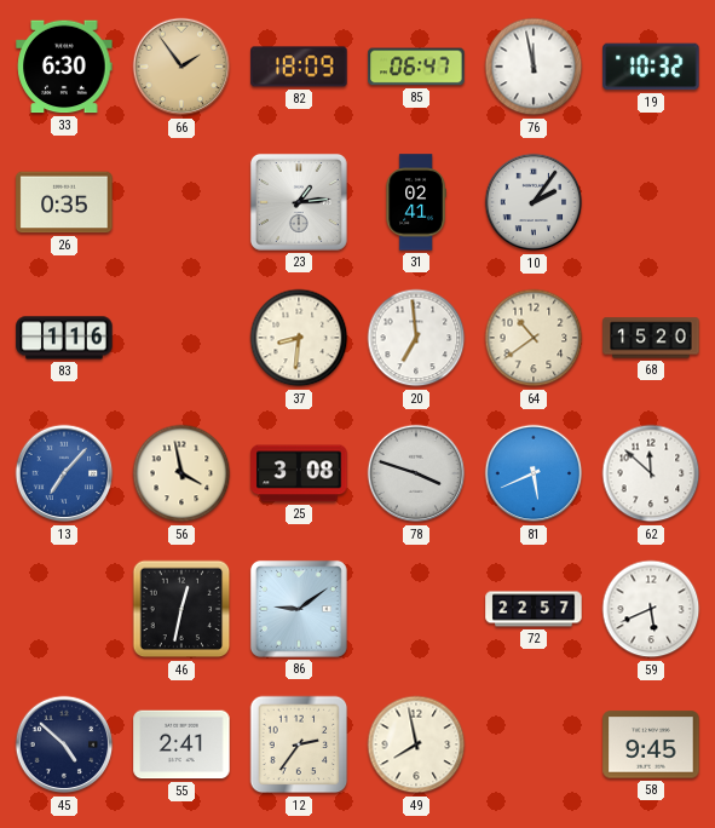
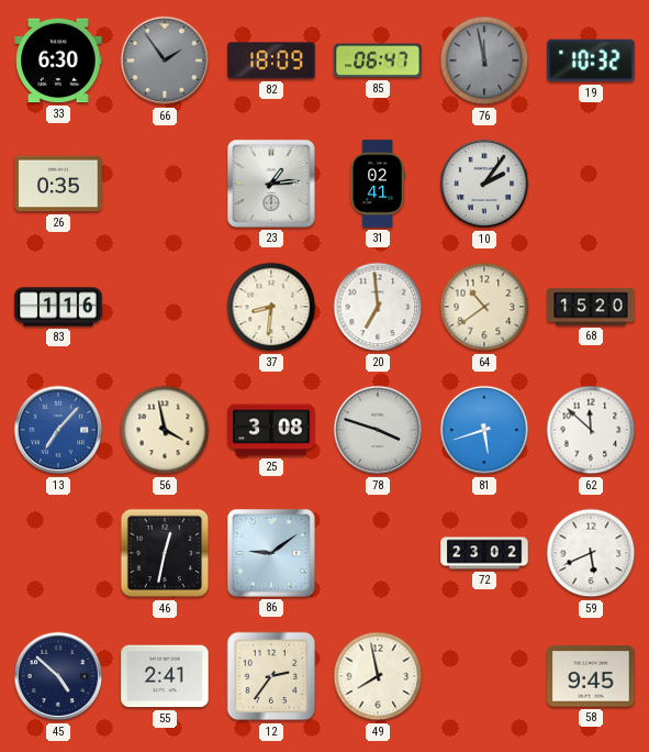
66 dial: champagne -> grey
76 dial: white -> grey
81: 5:41 -> 5:42
72: 22:57 -> 23:02
